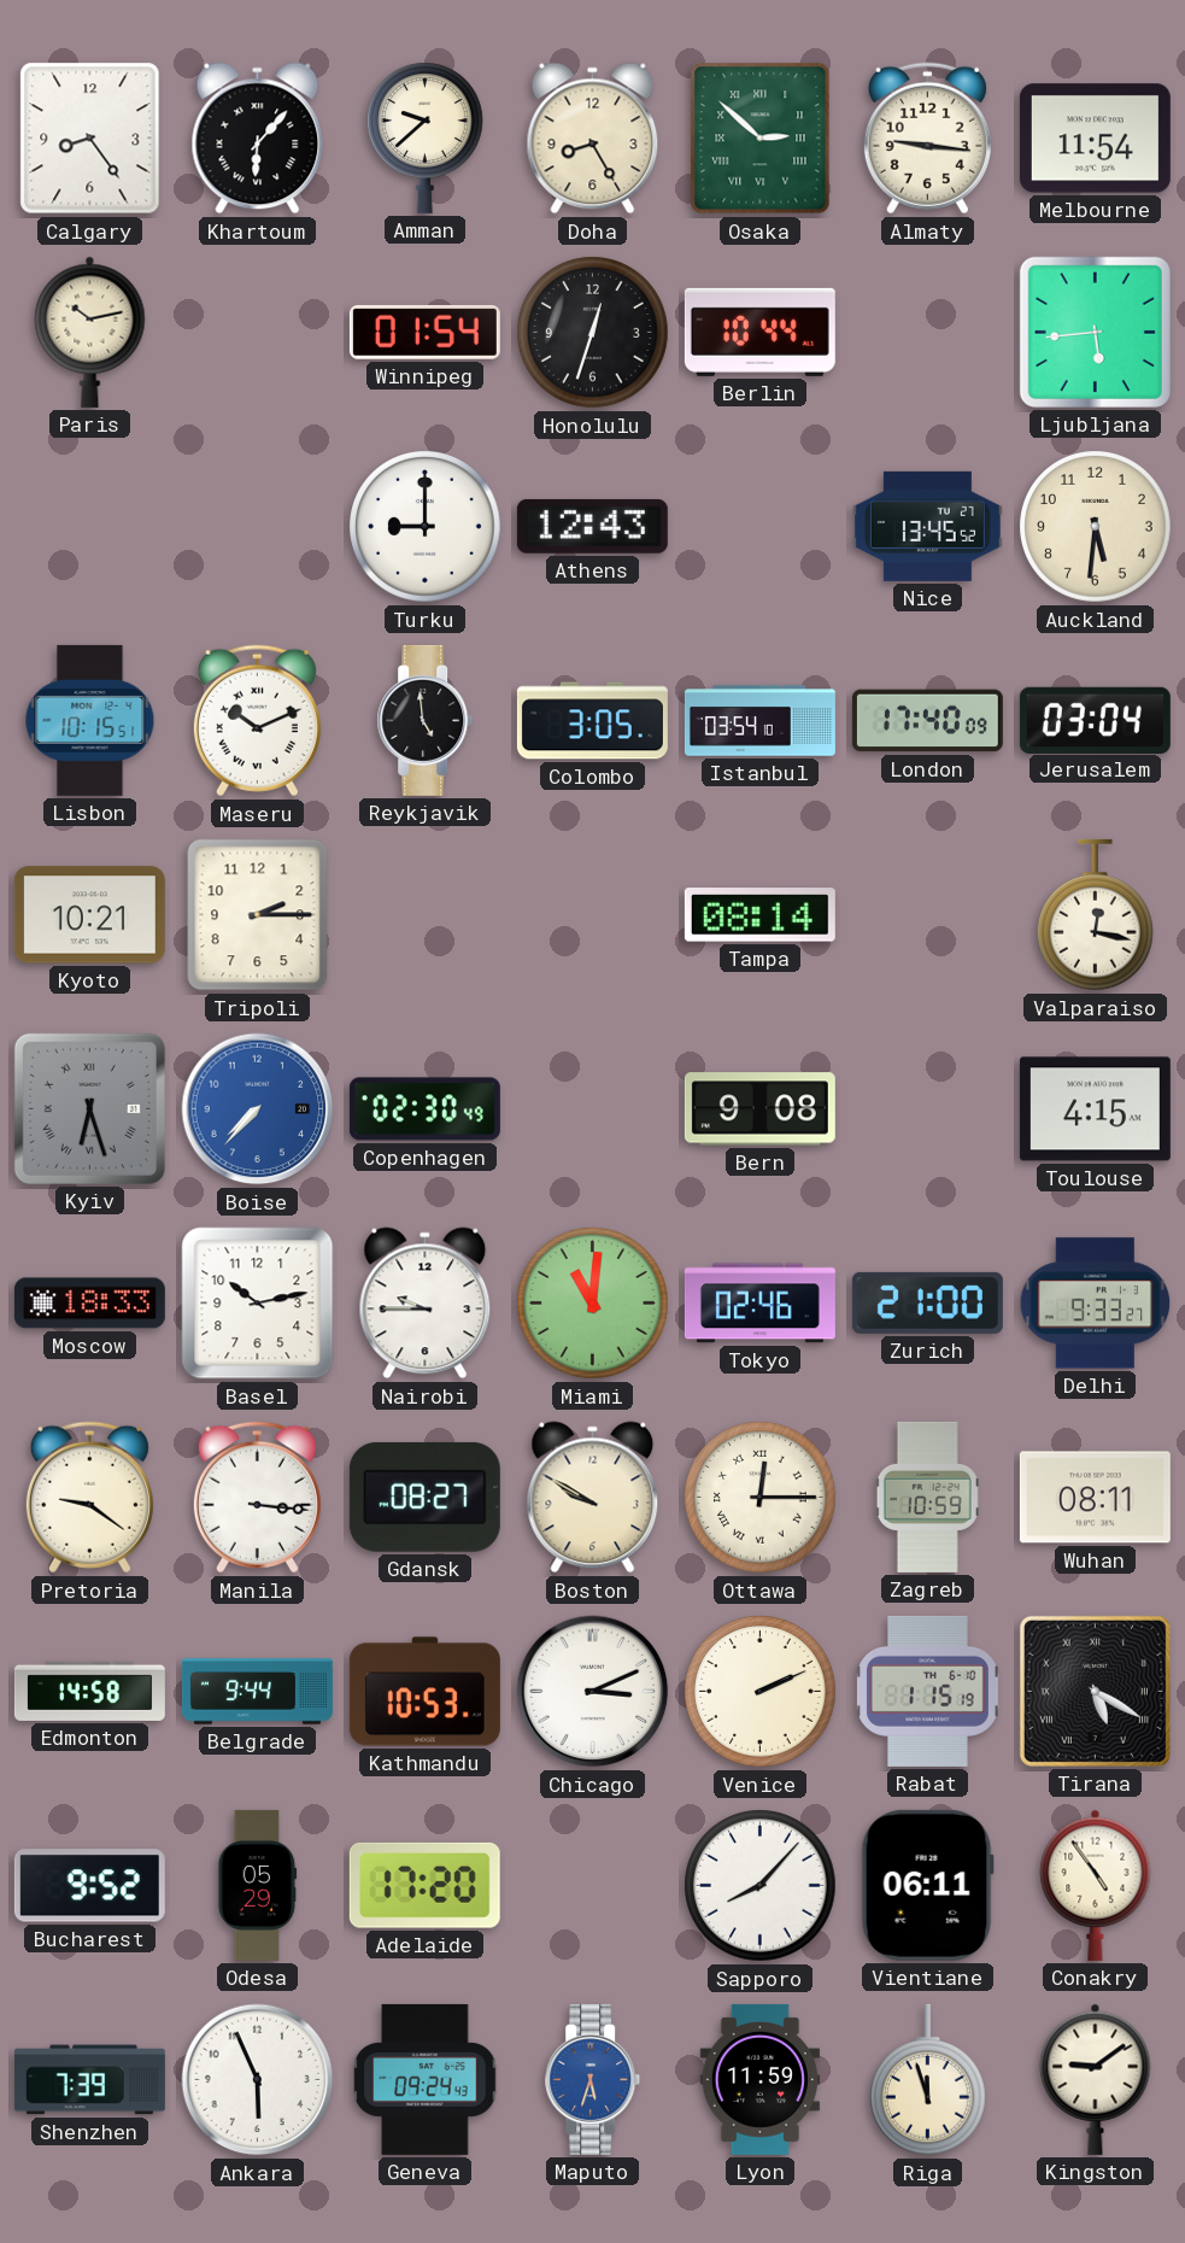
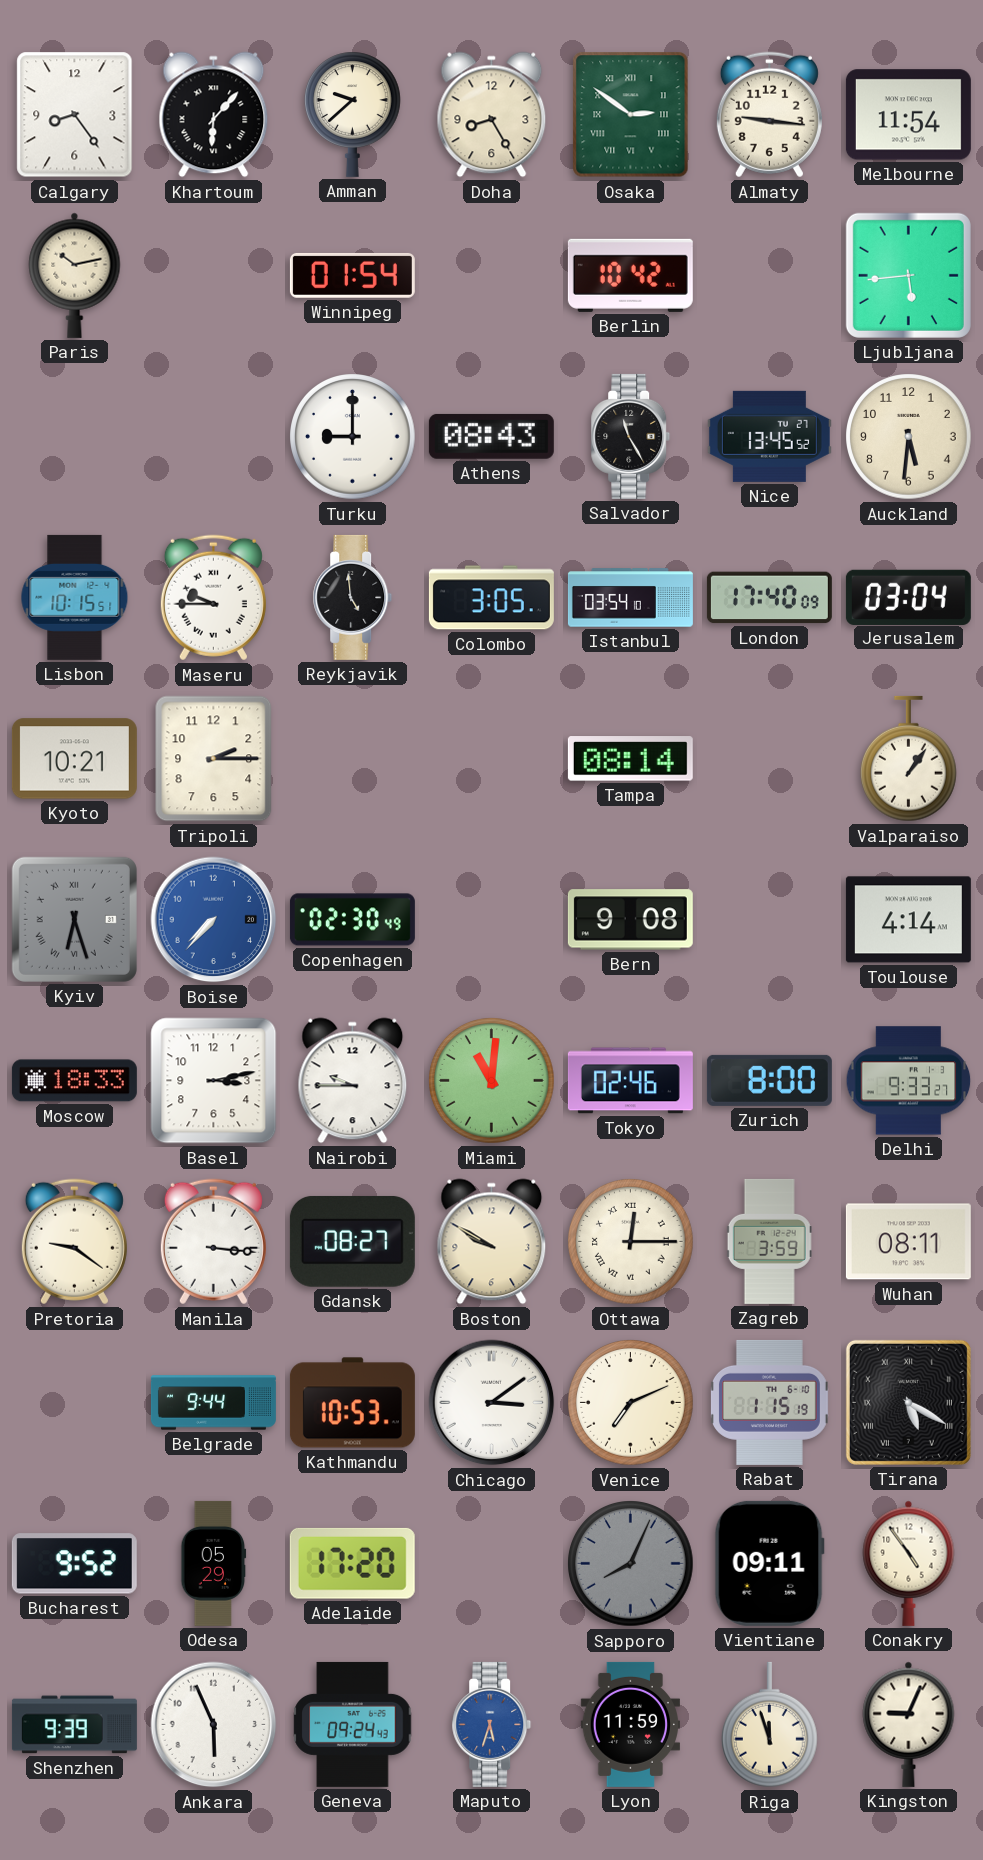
Osaka: 2:52 -> 2:51
Honolulu: 12:33 -> none
Berlin: 10:44 -> 10:42
Athens: 12:43 -> 08:43
Salvador: none -> 11:25
Maseru: 10:11 -> 9:45
Valparaiso: 12:17 -> 1:06
Toulouse: 4:15 -> 4:14
Basel: 10:13 -> 3:13
Zurich: 21:00 -> 8:00
Zagreb: 10:59 -> 3:59
Edmonton: 14:58 -> none
Chicago: 3:11 -> 3:09
Venice: 2:11 -> 7:11
Sapporo: 8:07 -> 8:04
Sapporo dial: white -> grey
Vientiane: 06:11 -> 09:11
Shenzhen: 7:39 -> 9:39
Kingston: 9:09 -> 9:04
